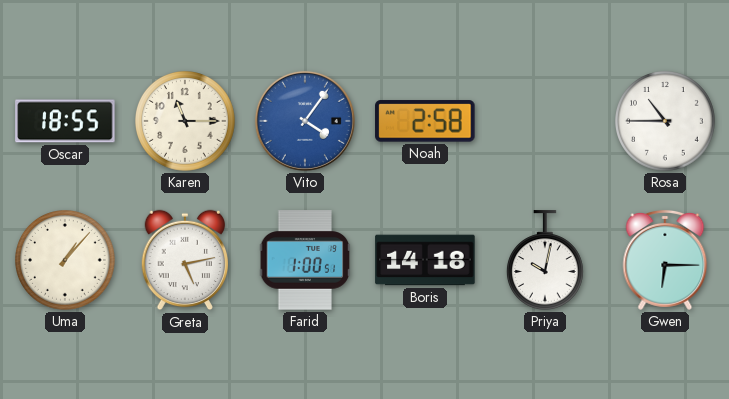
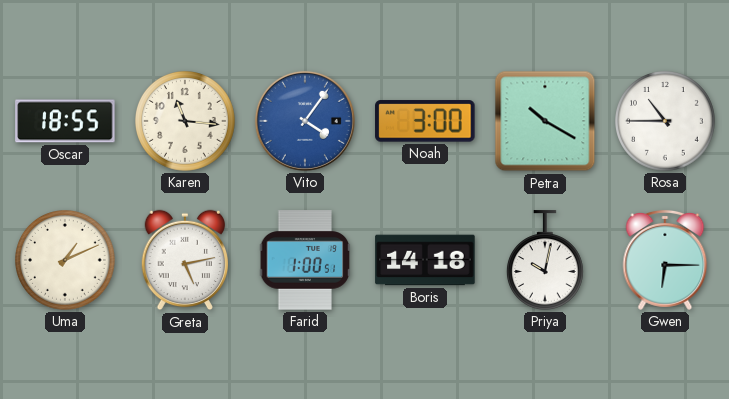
Karen: 11:15 -> 11:16
Noah: 2:58 -> 3:00
Petra: none -> 10:20
Uma: 1:07 -> 1:11
